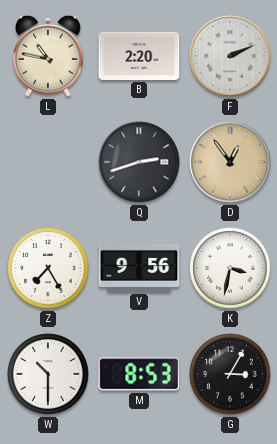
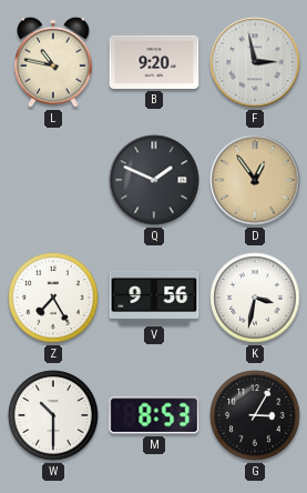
B: 2:20 -> 9:20
F: 2:11 -> 2:58
Q: 2:42 -> 1:49
